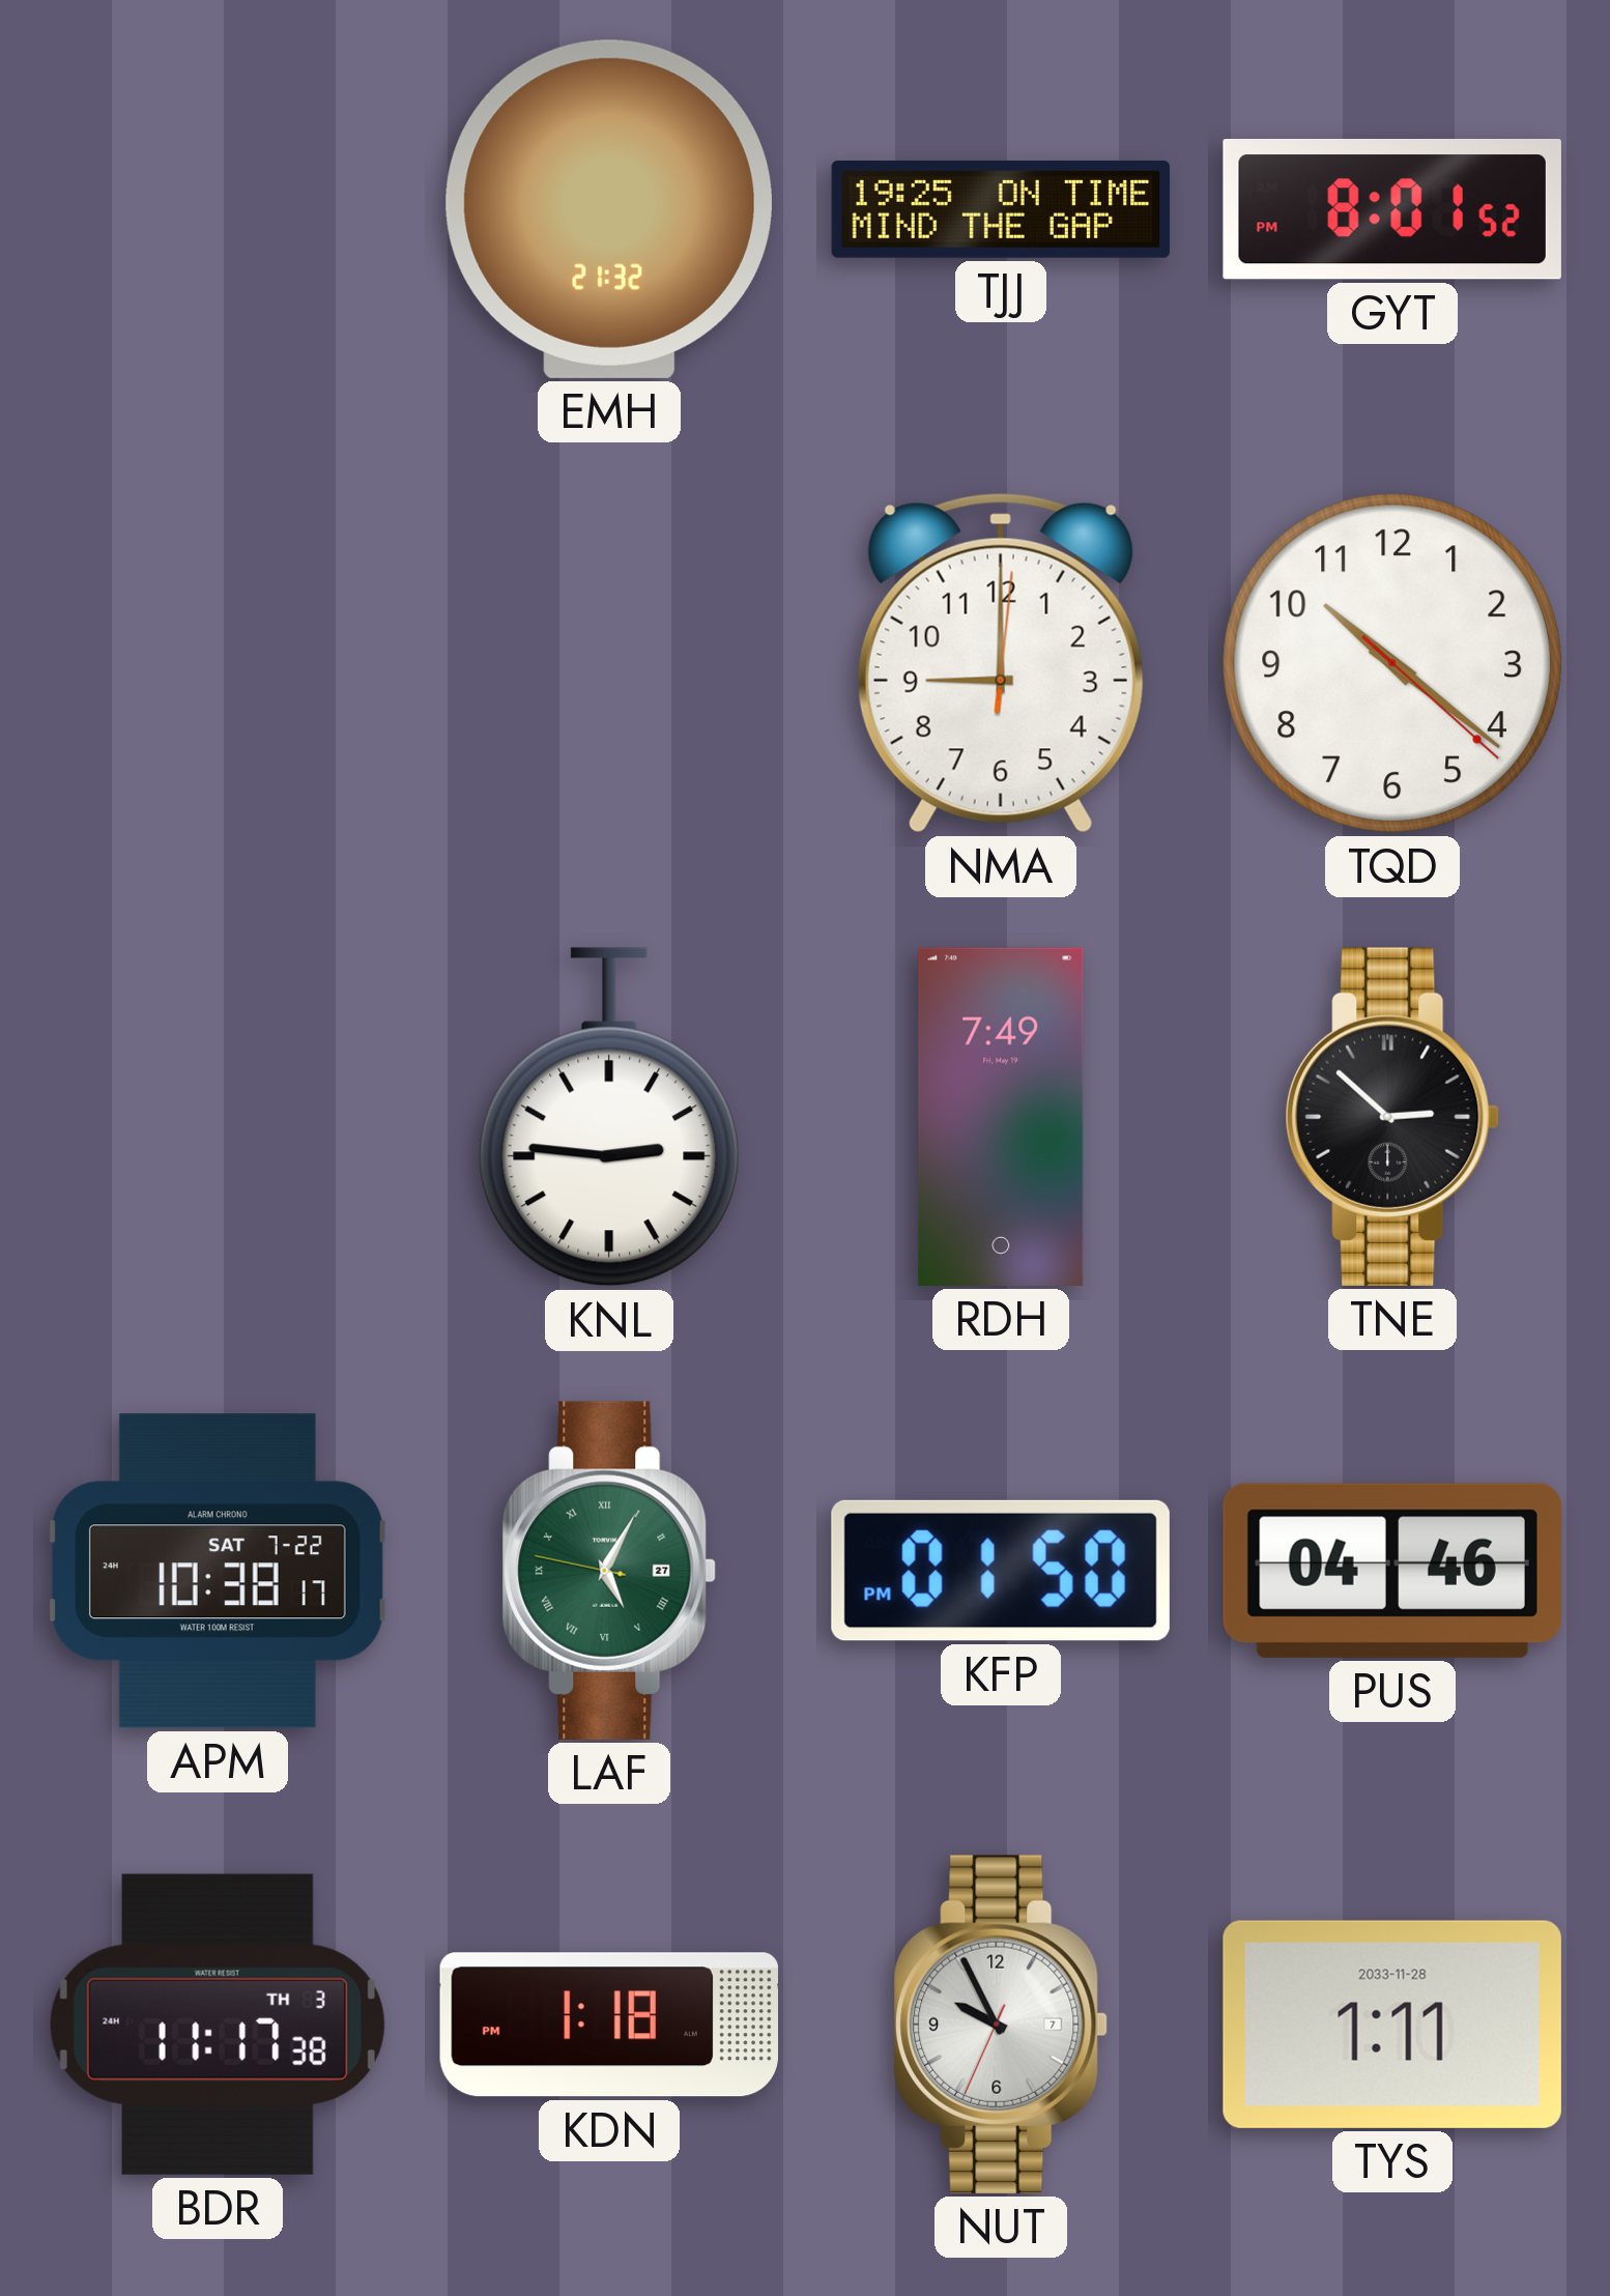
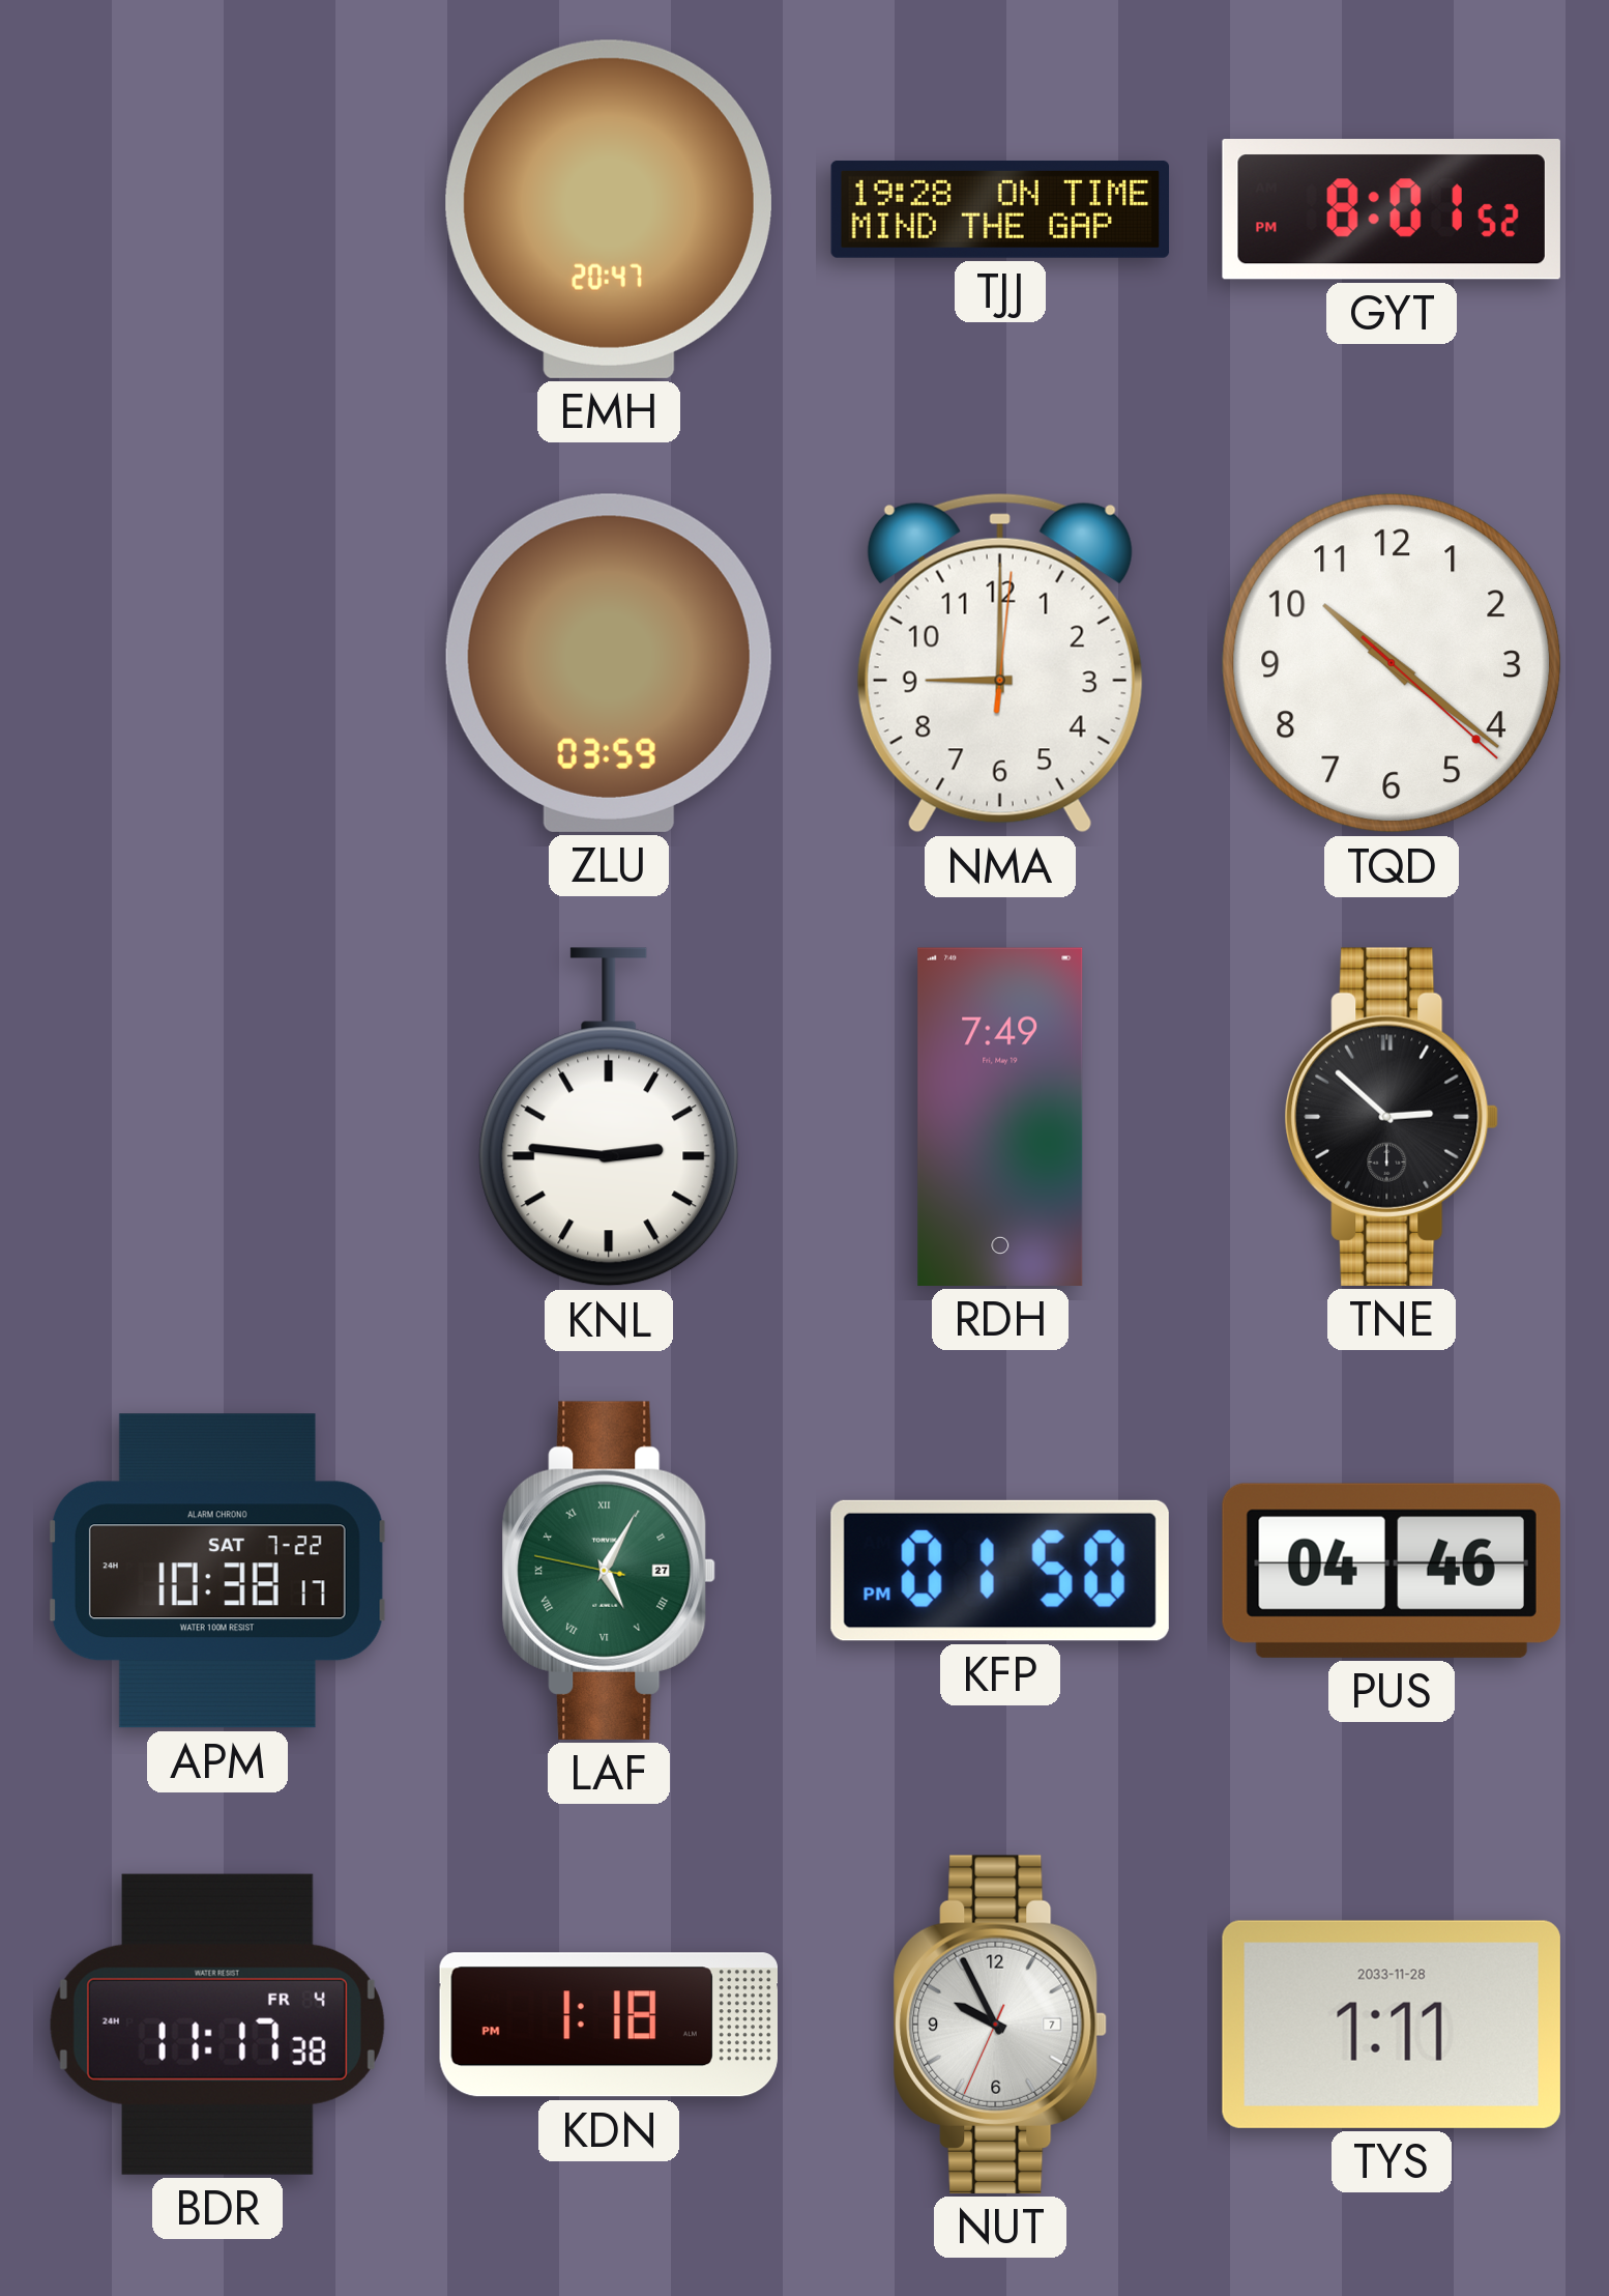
EMH: 21:32 -> 20:47
TJJ: 19:25 -> 19:28
ZLU: none -> 03:59
BDR date: TH 3 -> FR 4
